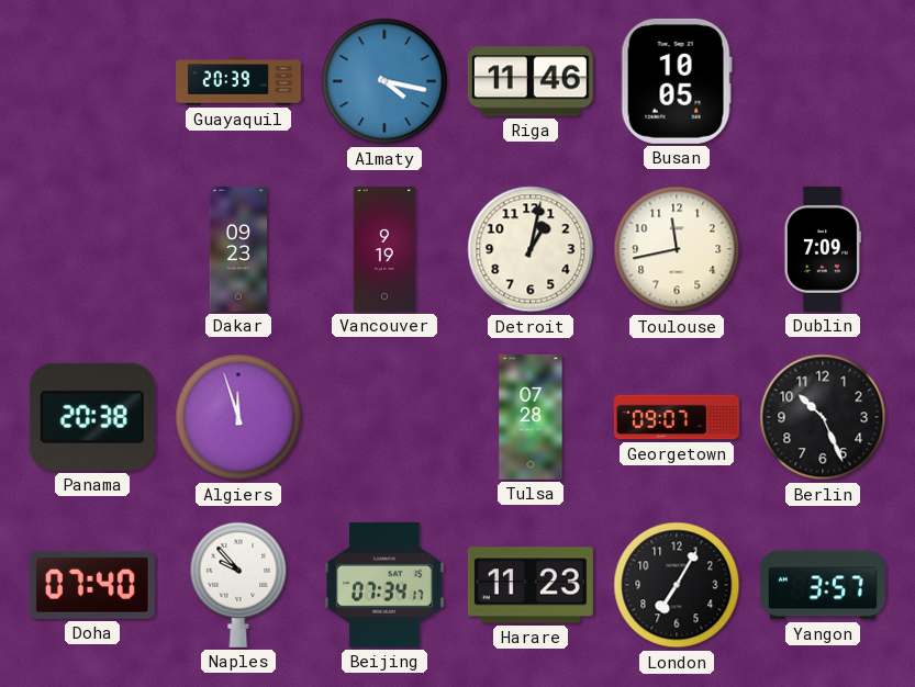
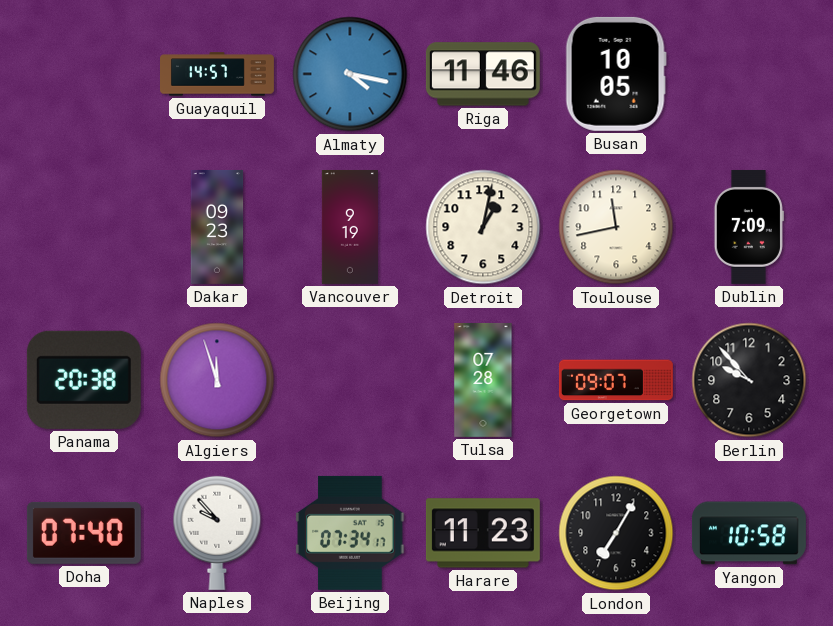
Guayaquil: 20:39 -> 14:57
Berlin: 10:26 -> 9:53
Yangon: 3:57 -> 10:58
